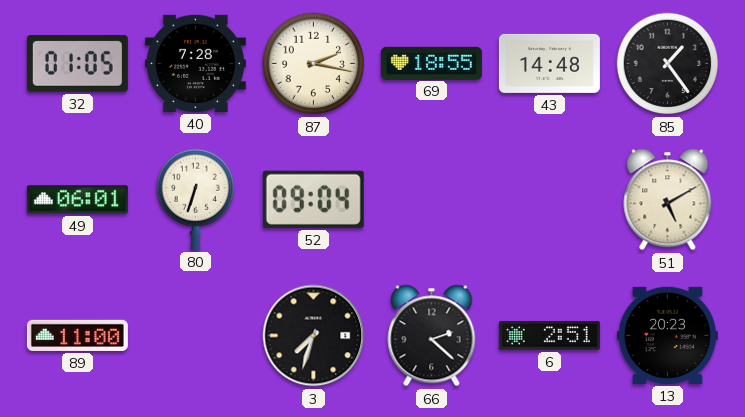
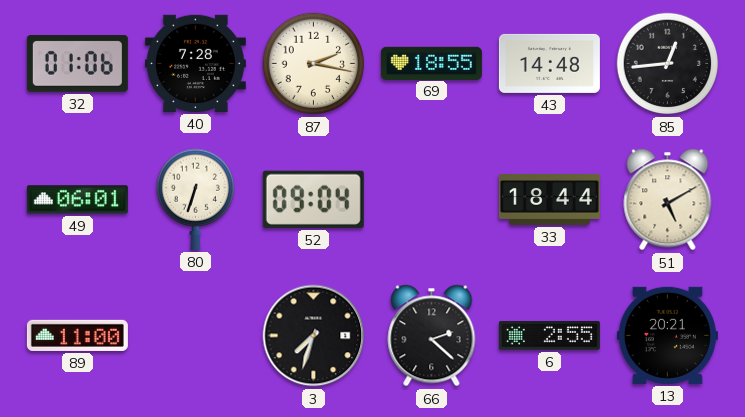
32: 01:05 -> 01:06
85: 1:24 -> 12:44
33: none -> 18:44
6: 2:51 -> 2:55
13: 20:23 -> 20:21
